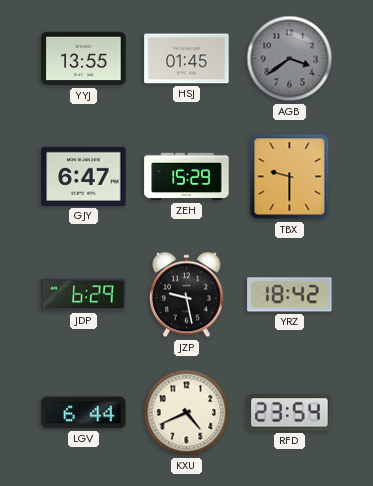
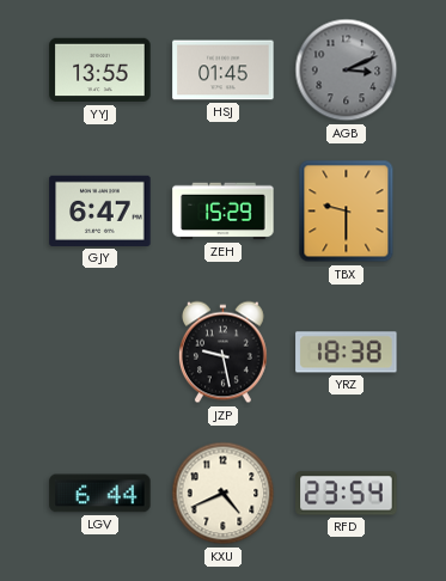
AGB: 3:39 -> 3:11
JDP: 6:29 -> none
YRZ: 18:42 -> 18:38
